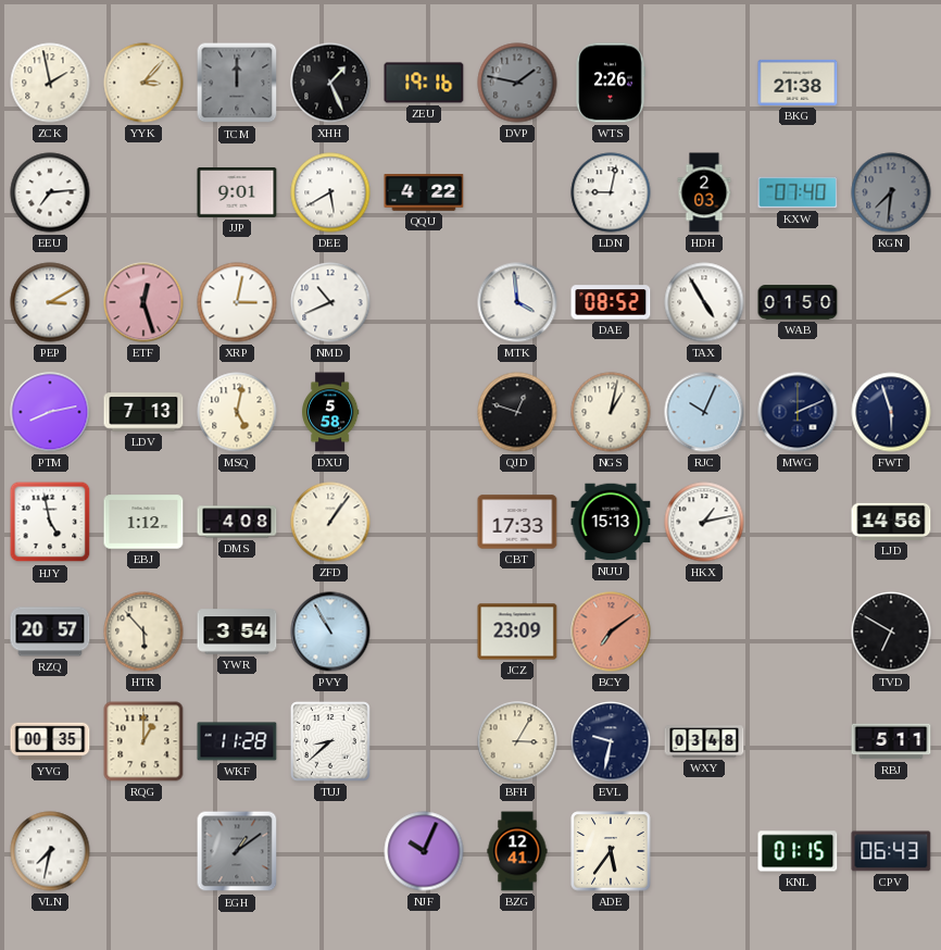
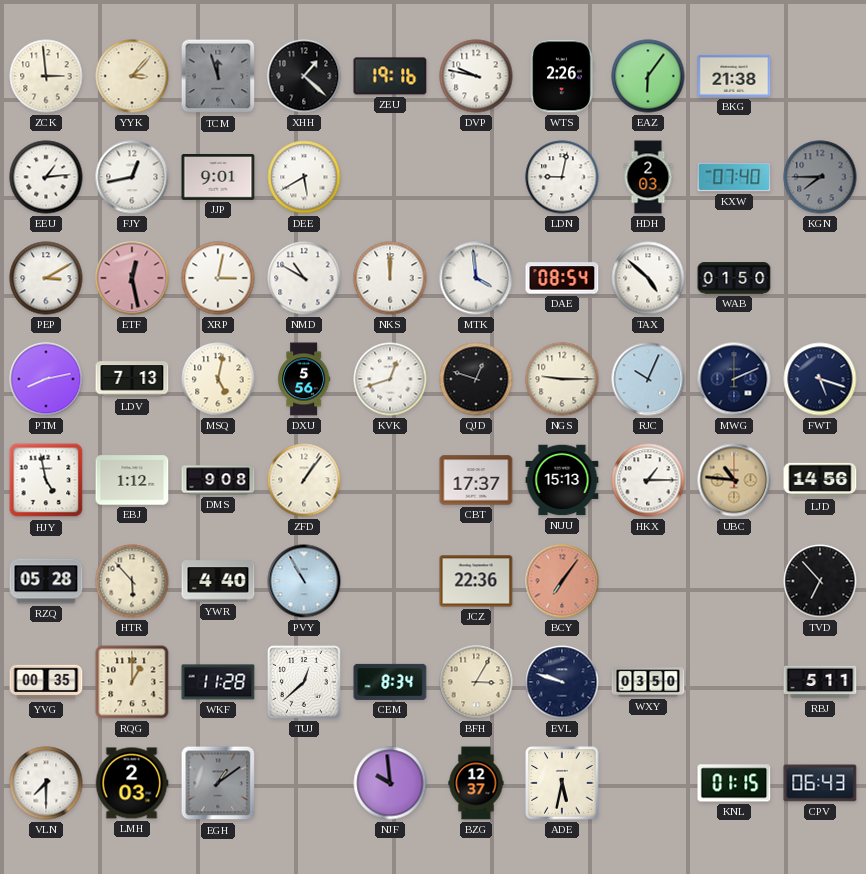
ZCK: 1:58 -> 2:59
TCM: 12:00 -> 11:57
XHH: 1:26 -> 1:22
DVP: 1:47 -> 9:47
DVP dial: grey -> white
EAZ: none -> 6:06
EEU: 7:14 -> 1:14
FJY: none -> 12:43
QQU: 4:22 -> none
KGN: 7:31 -> 7:45
ETF: 12:27 -> 12:28
NMD: 10:41 -> 10:50
NKS: none -> 12:00
DAE: 08:52 -> 08:54
TAX: 4:55 -> 4:52
DXU: 5:58 -> 5:56
KVK: none -> 12:42
NGS: 1:02 -> 9:15
FWT: 5:57 -> 5:18
DMS: 4:08 -> 9:08
CBT: 17:33 -> 17:37
HKX: 1:13 -> 1:15
UBC: none -> 10:46
RZQ: 20:57 -> 05:28
YWR: 3:54 -> 4:40
JCZ: 23:09 -> 22:36
BCY: 7:09 -> 7:06
TVD: 6:50 -> 6:53
TUJ: 8:38 -> 12:38
CEM: none -> 8:34
EVL: 9:32 -> 9:48
WXY: 03:48 -> 03:50
VLN: 7:32 -> 7:30
LMH: none -> 2:03
NJF: 10:04 -> 9:59
BZG: 12:41 -> 12:37
ADE: 5:36 -> 5:32
